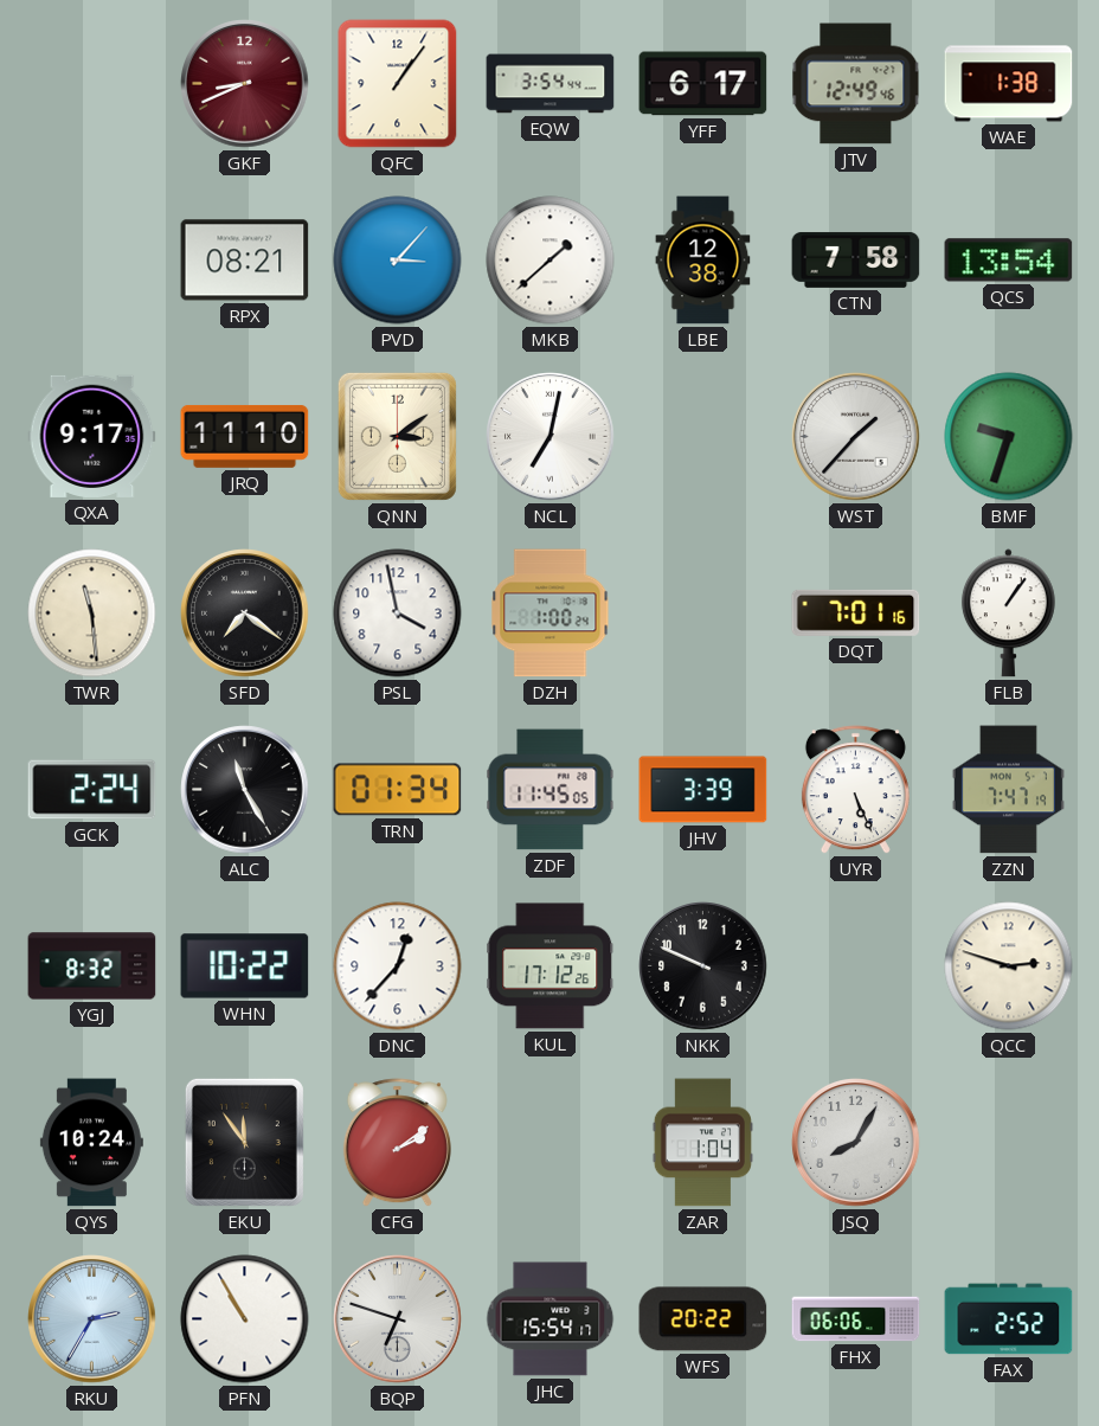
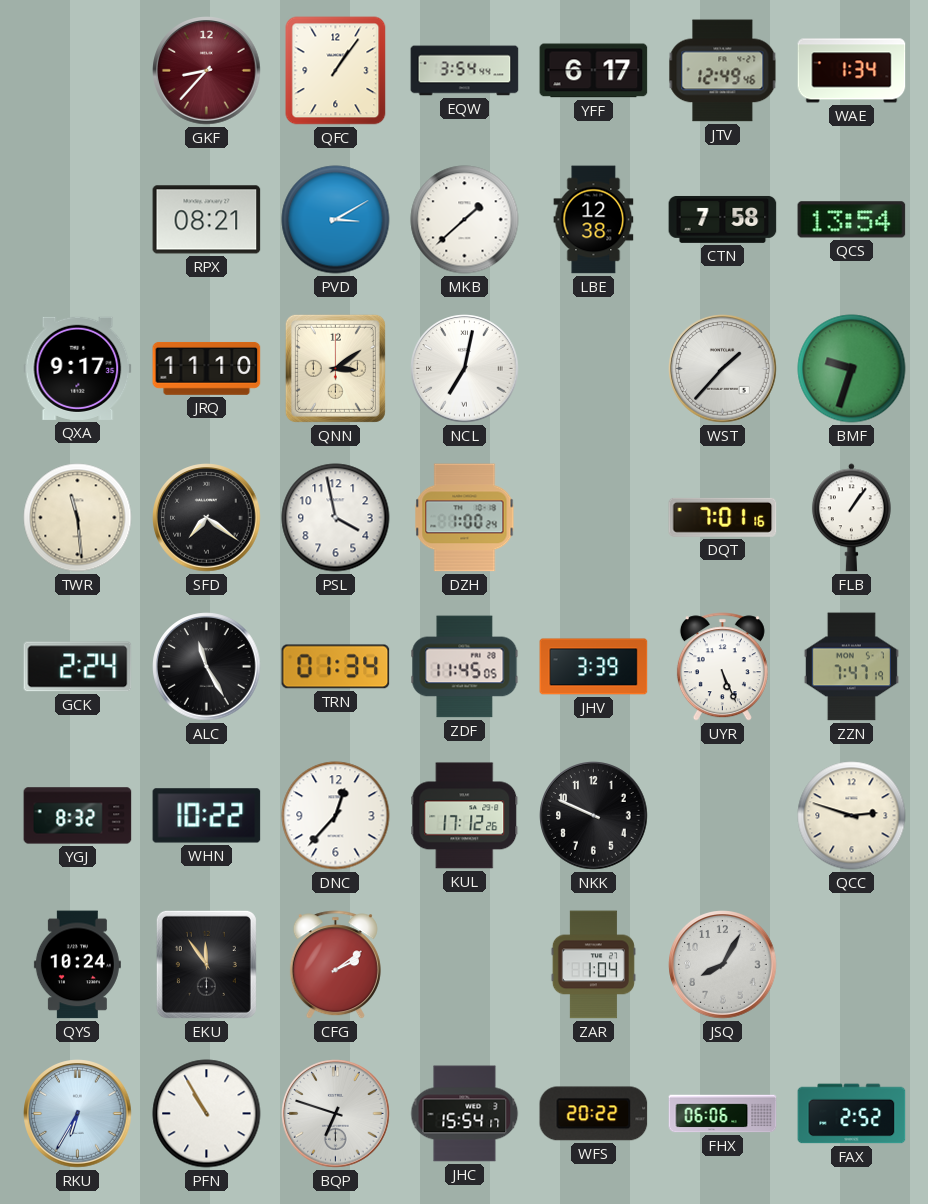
GKF: 8:41 -> 8:37
WAE: 1:38 -> 1:34
PVD: 3:07 -> 3:10
RKU: 2:35 -> 6:35
